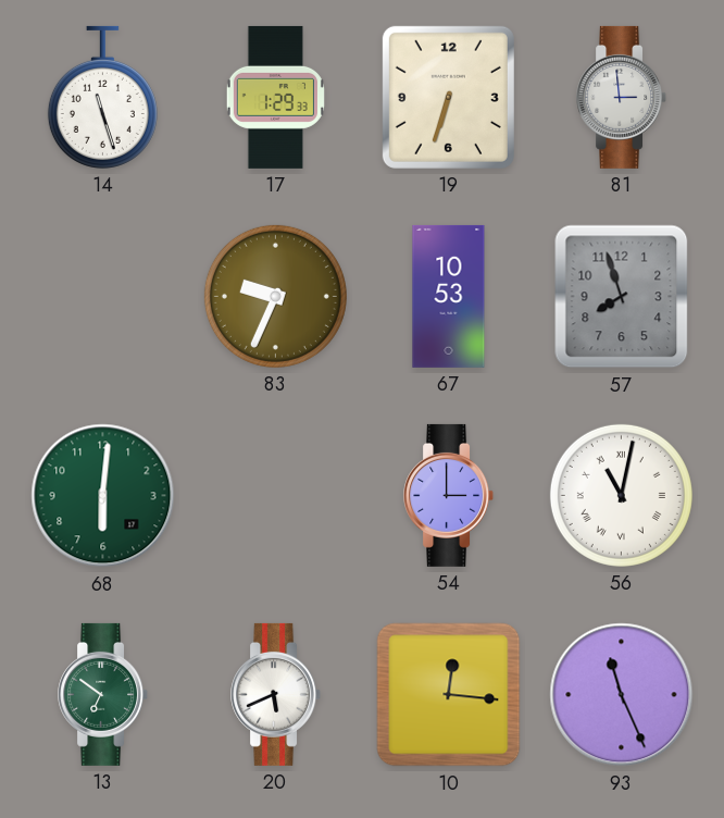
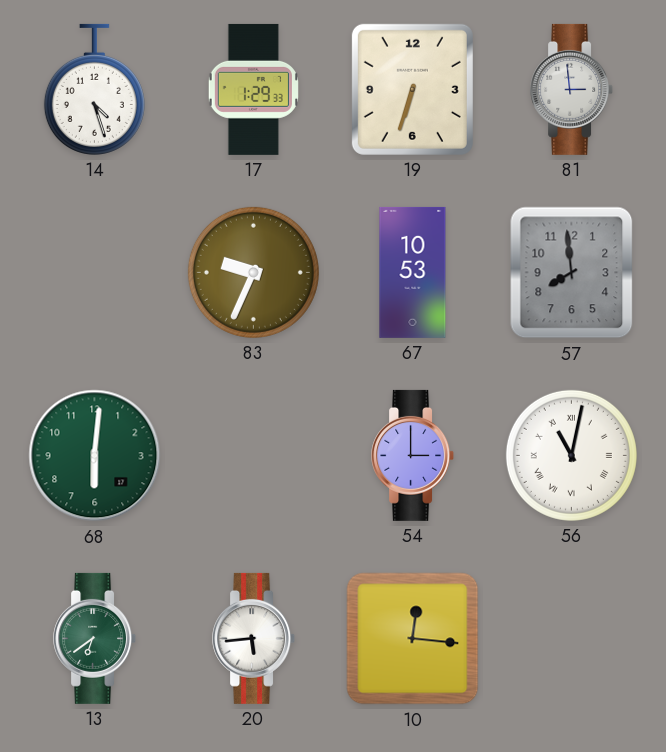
14: 11:27 -> 4:27
57: 7:57 -> 7:59
13: 6:51 -> 6:39
20: 5:41 -> 5:44
93: 11:26 -> none
